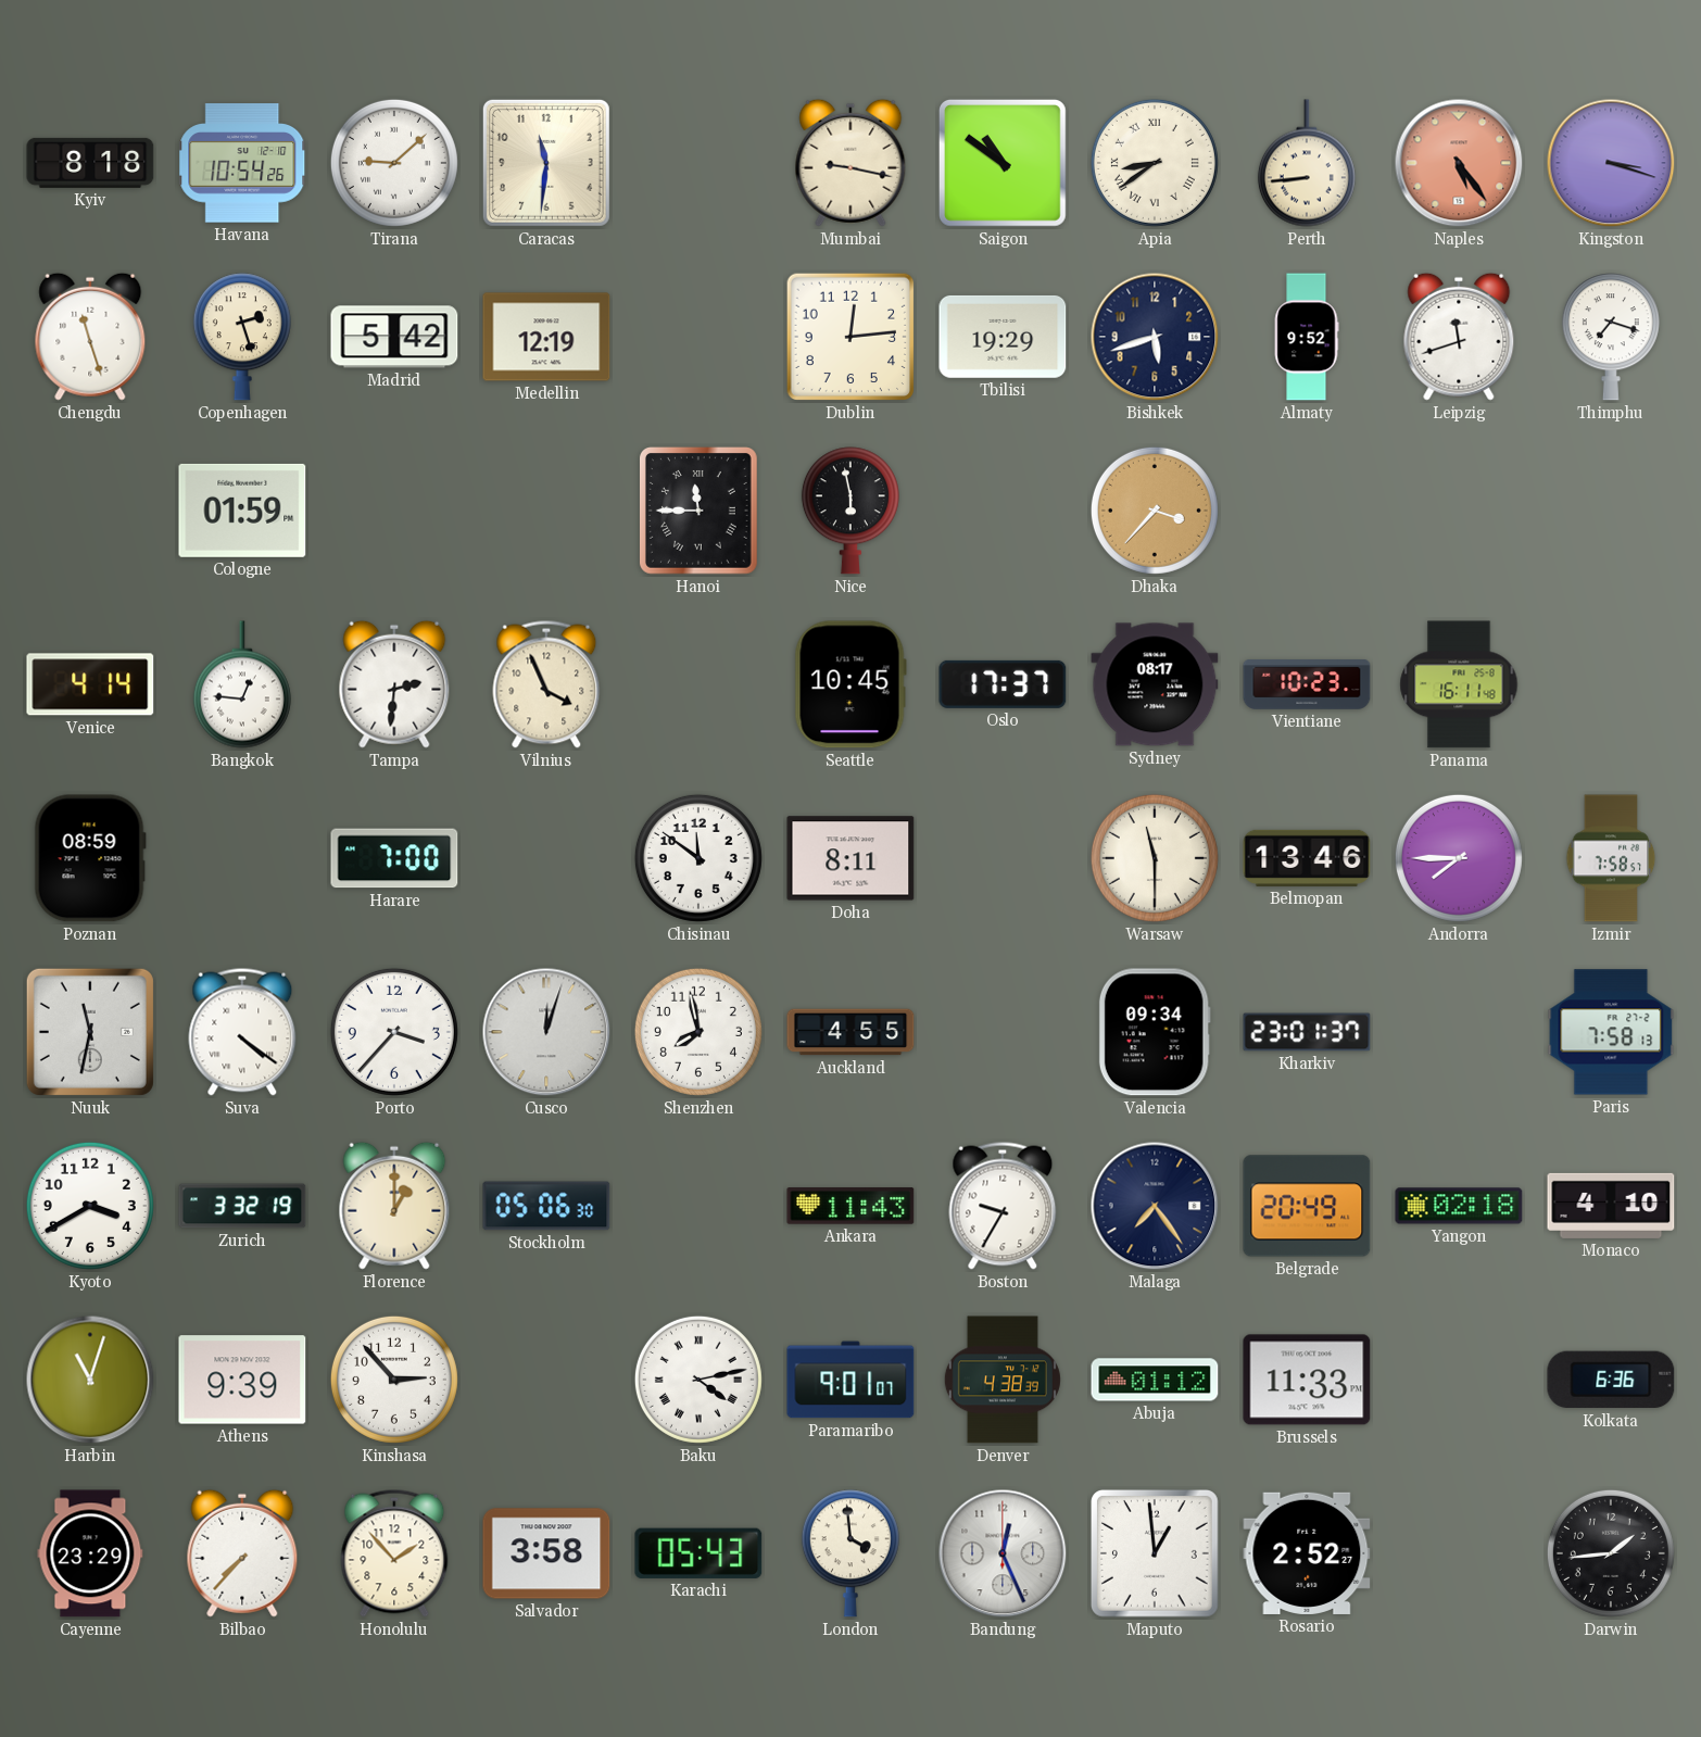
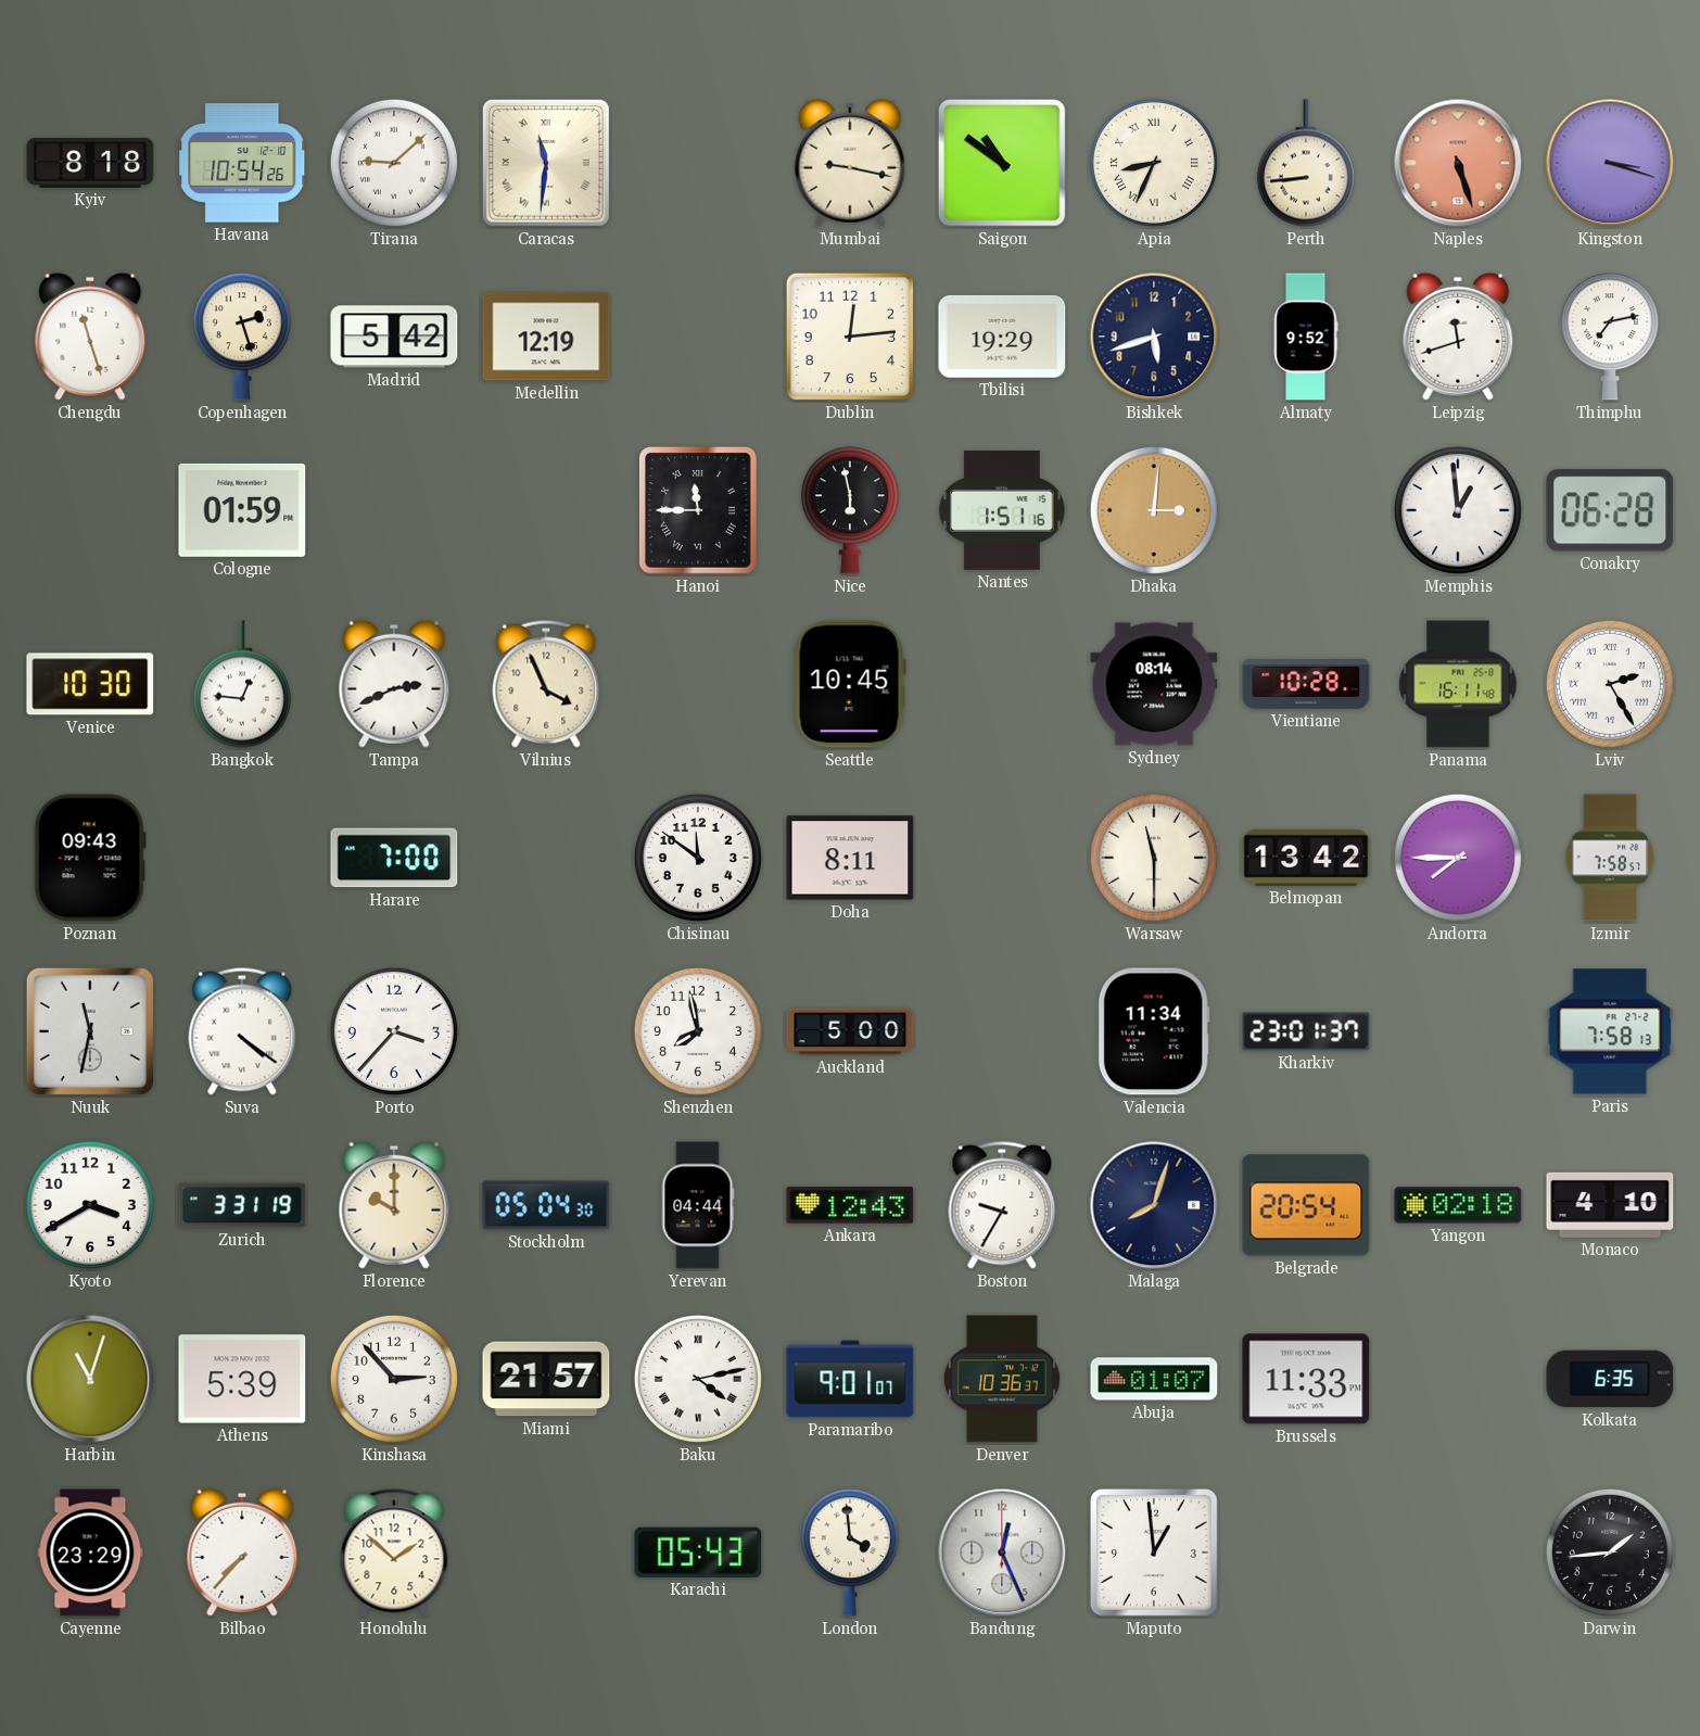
Caracas numerals: Arabic -> Roman
Apia: 8:39 -> 8:34
Naples: 5:24 -> 5:27
Thimphu: 7:18 -> 7:13
Nantes: none -> 1:51
Dhaka: 3:37 -> 3:01
Memphis: none -> 12:59
Conakry: none -> 06:28
Venice: 4:14 -> 10:30
Tampa: 2:31 -> 2:41
Oslo: 17:37 -> none
Sydney: 08:17 -> 08:14
Vientiane: 10:23 -> 10:28
Lviv: none -> 2:25
Poznan: 08:59 -> 09:43
Belmopan: 13:46 -> 13:42
Cusco: 12:03 -> none
Auckland: 4:55 -> 5:00
Valencia: 09:34 -> 11:34
Zurich: 3:32 -> 3:31
Florence: 1:00 -> 10:00
Stockholm: 05:06 -> 05:04
Yerevan: none -> 04:44
Ankara: 11:43 -> 12:43
Malaga: 7:24 -> 8:03
Belgrade: 20:49 -> 20:54
Athens: 9:39 -> 5:39
Miami: none -> 21:57
Denver: 4:38 -> 10:36
Abuja: 01:12 -> 01:07
Kolkata: 6:36 -> 6:35
Honolulu: 1:53 -> 1:52
Salvador: 3:58 -> none
Rosario: 2:52 -> none
